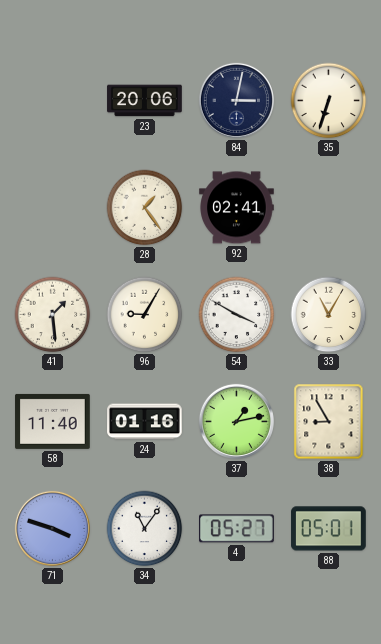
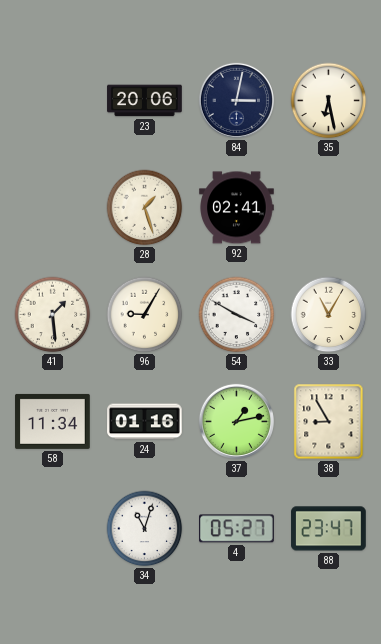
35: 6:33 -> 6:28
28: 1:24 -> 1:27
58: 11:40 -> 11:34
71: 3:48 -> none
34: 11:06 -> 11:03
88: 05:01 -> 23:47
